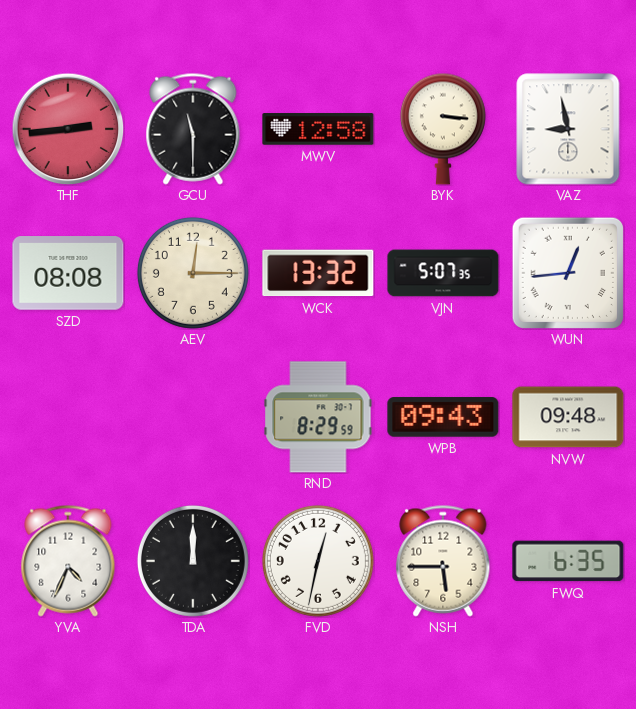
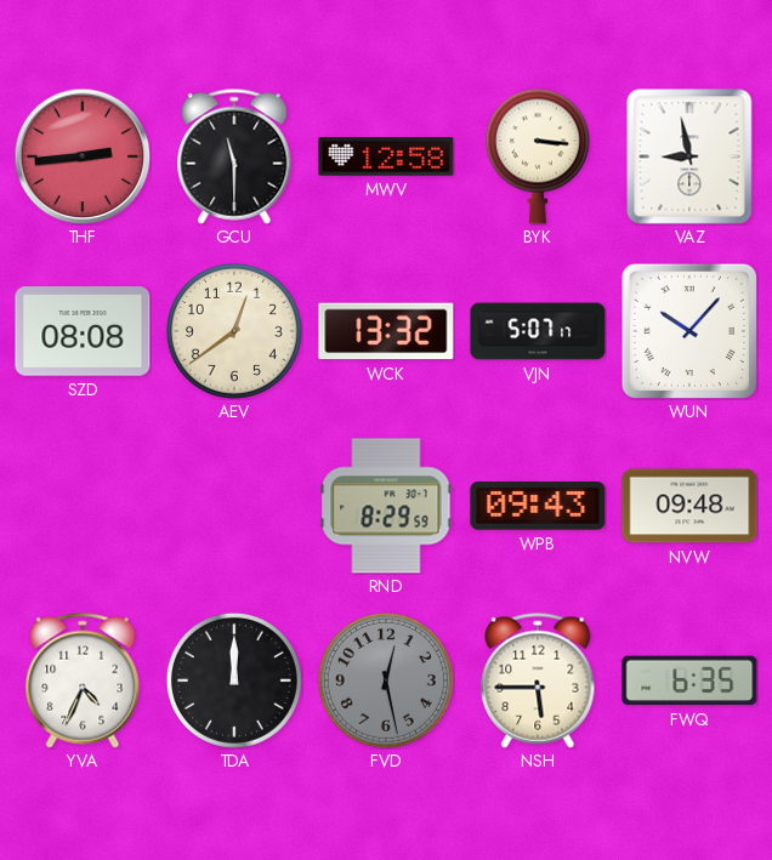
AEV: 12:15 -> 12:39
VJN: 5:07:35 -> 5:07:17
WUN: 12:44 -> 10:07
FVD: 12:32 -> 12:28
FVD dial: white -> grey
